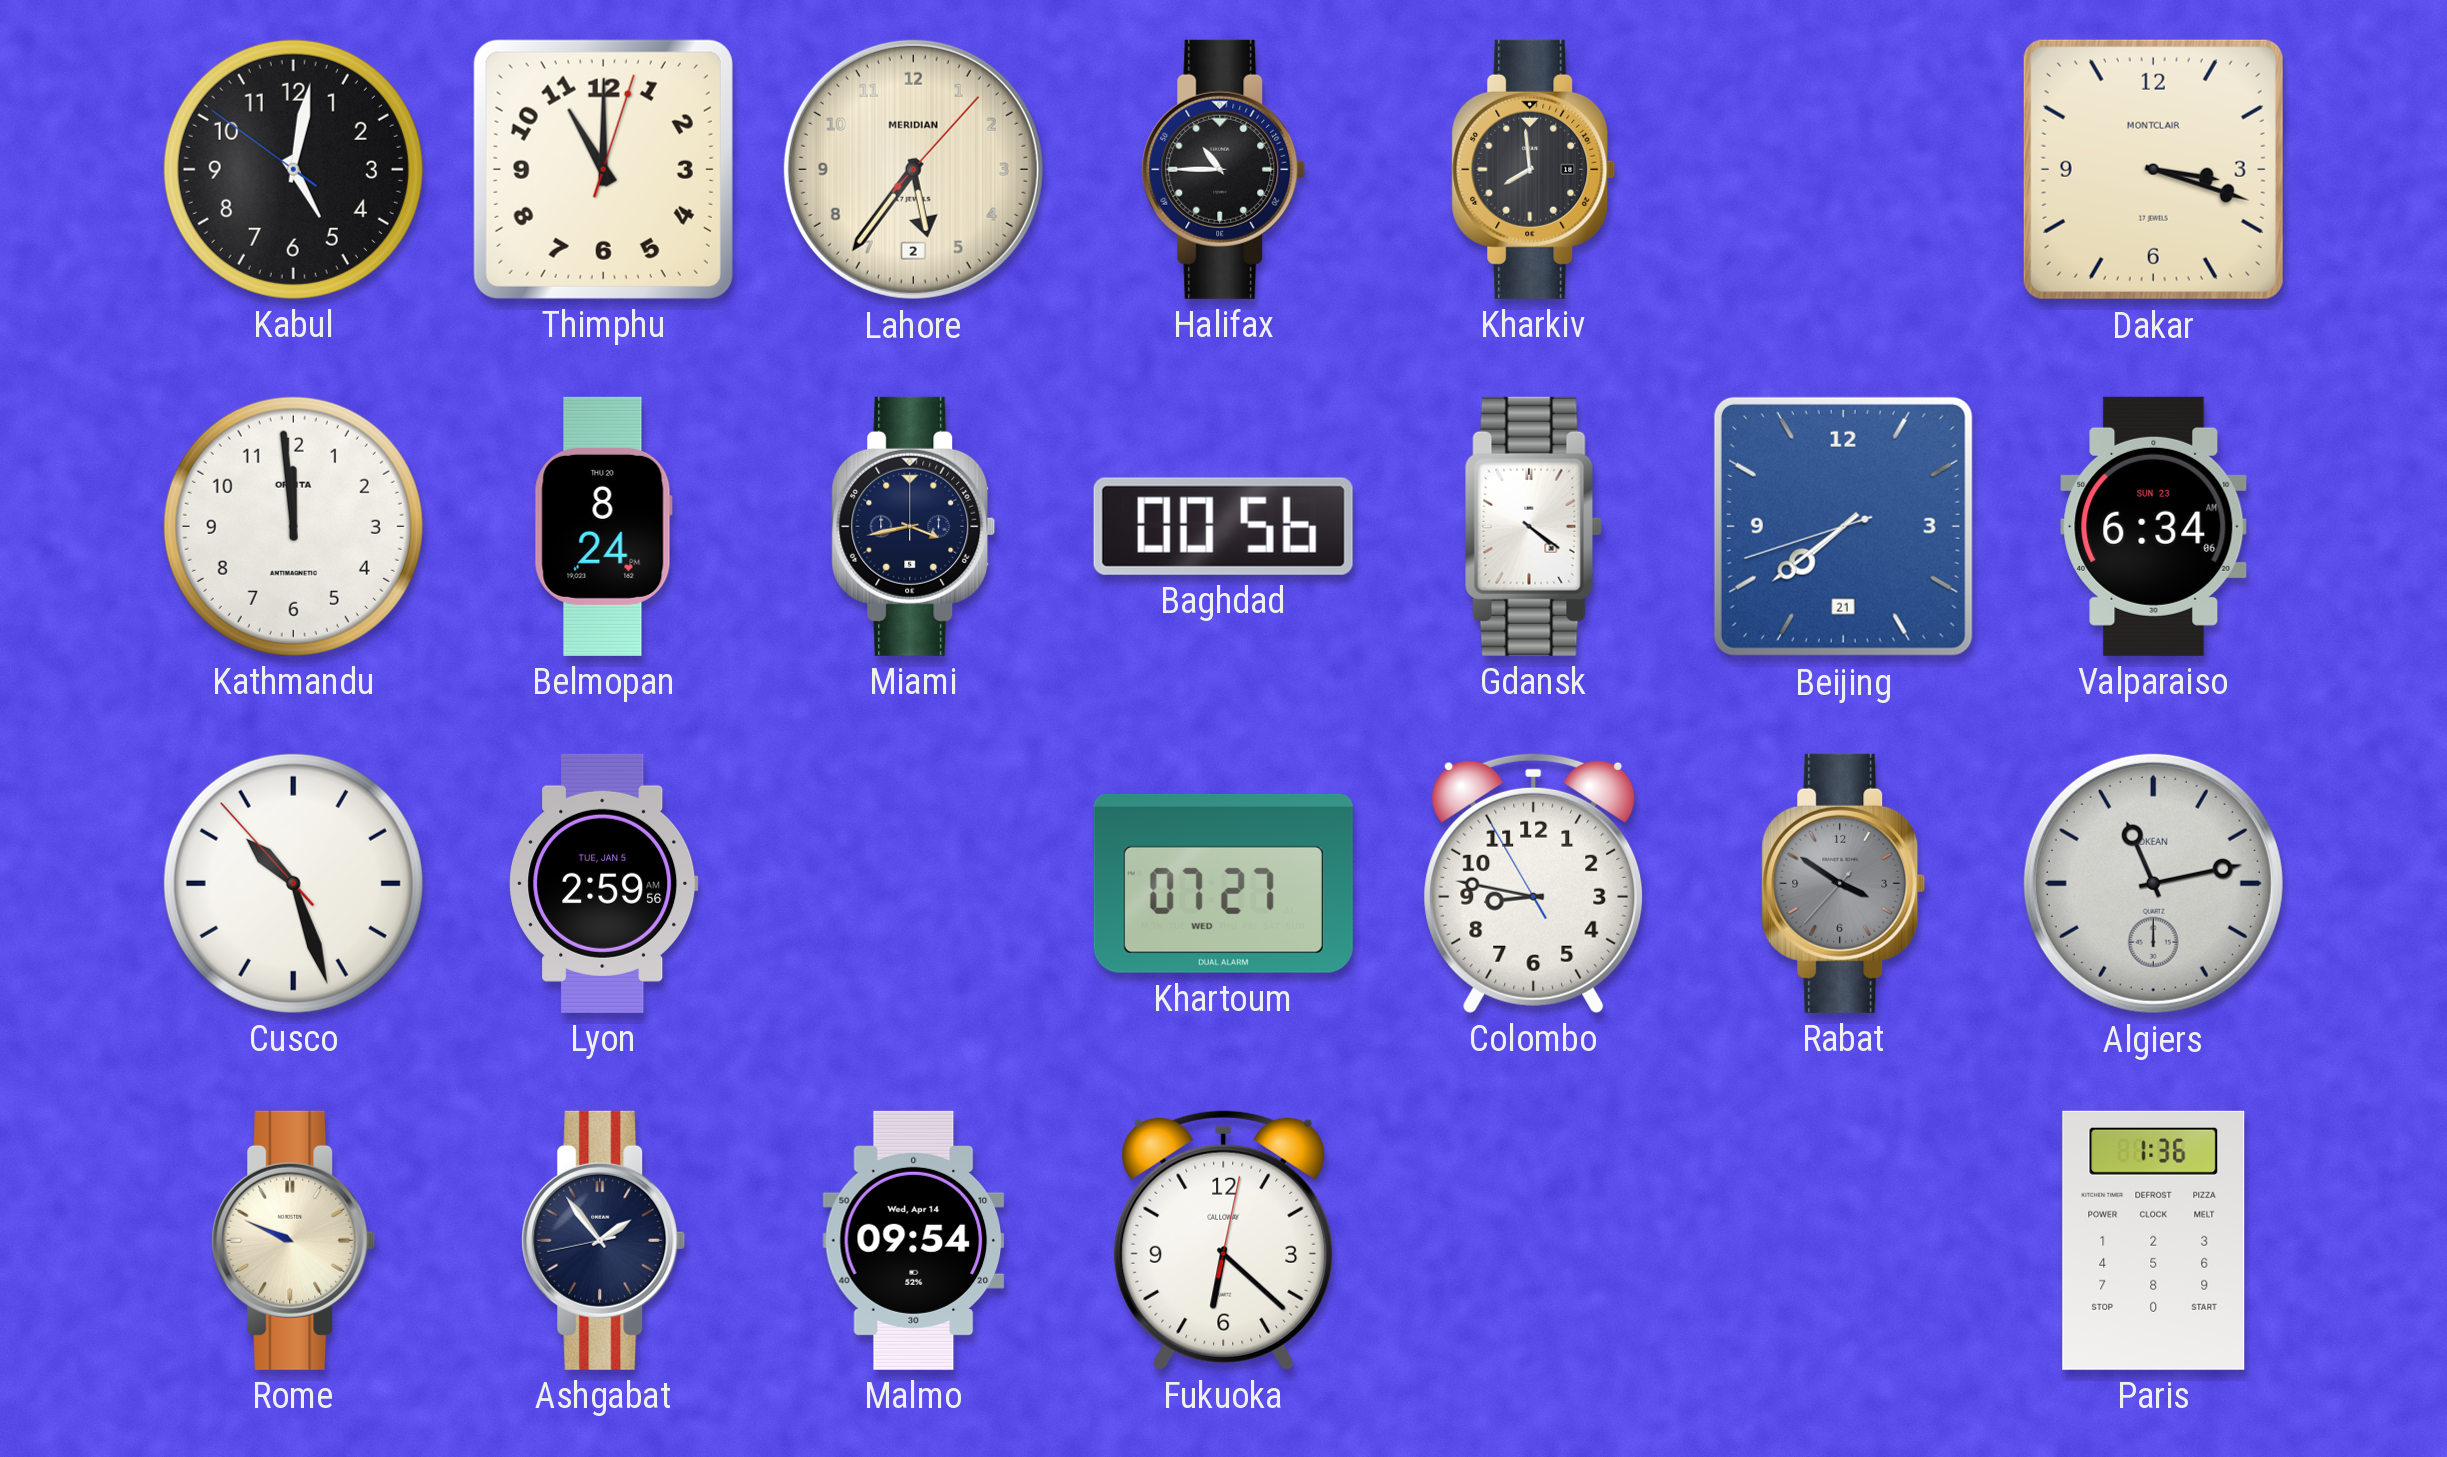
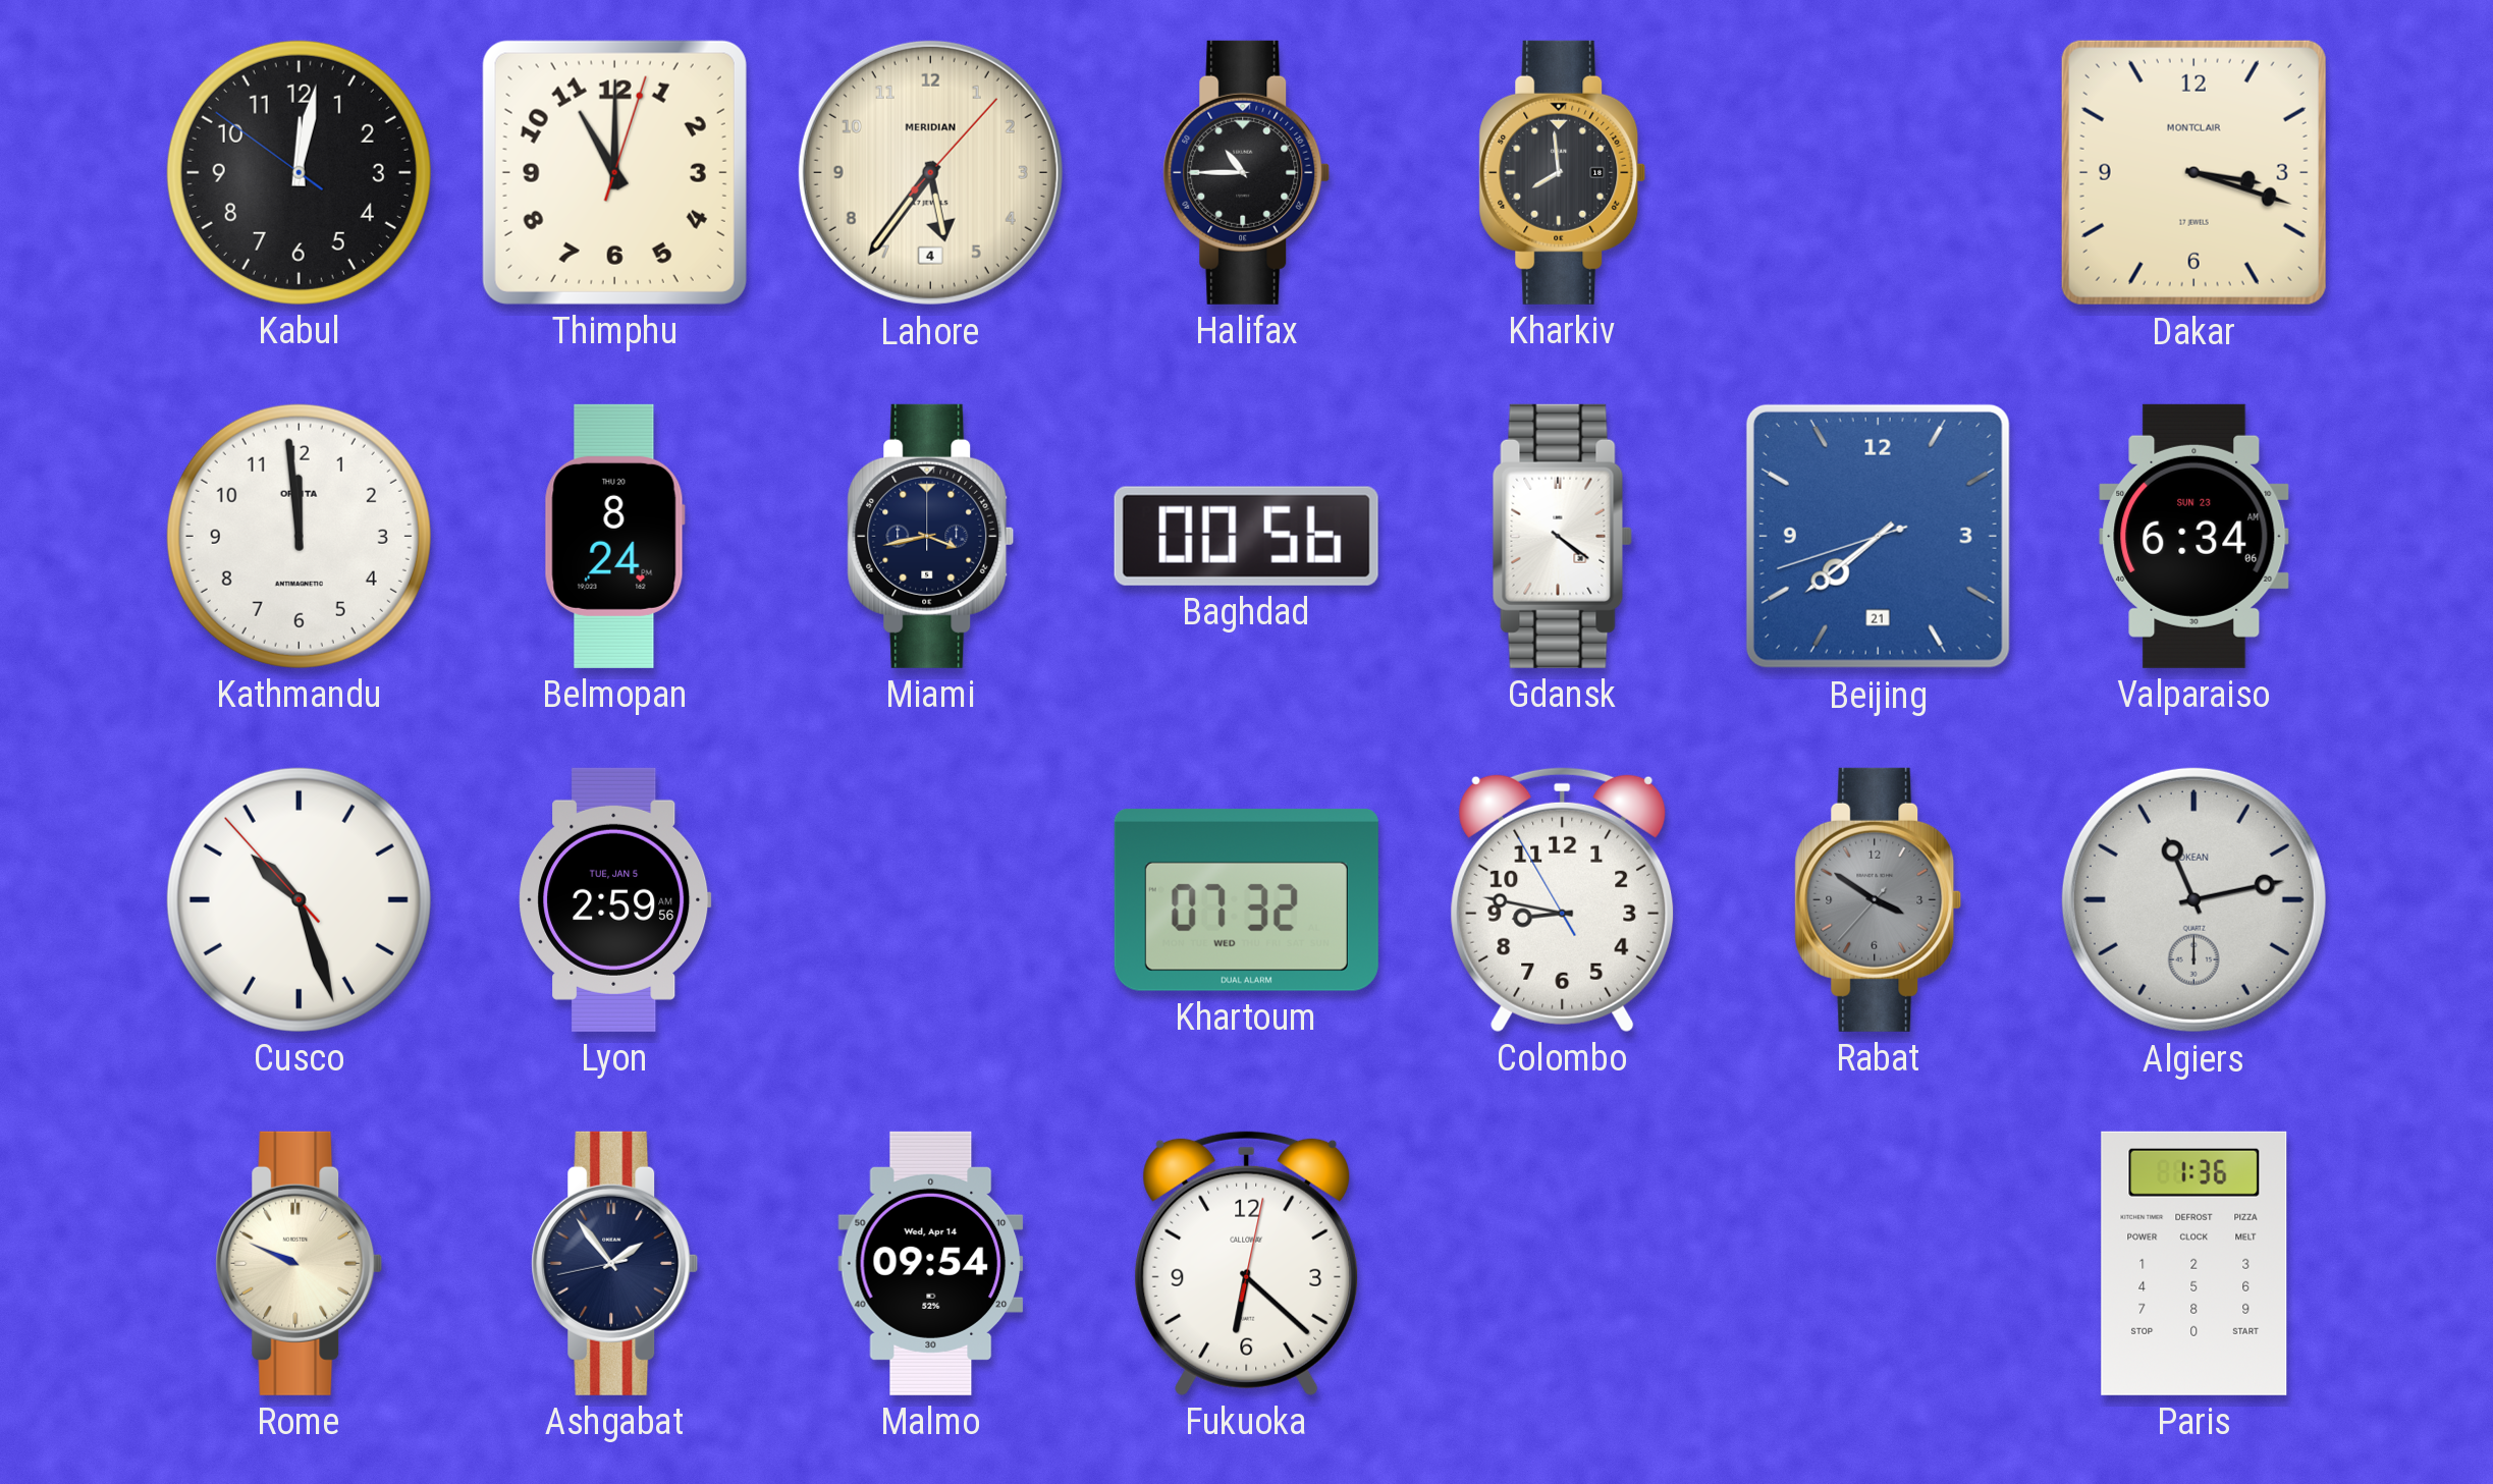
Kabul: 5:01 -> 12:01
Lahore date: 2 -> 4
Khartoum: 07:27 -> 07:32
